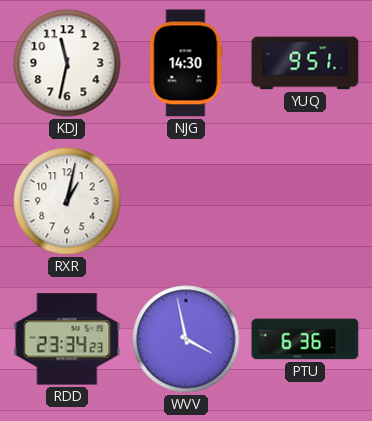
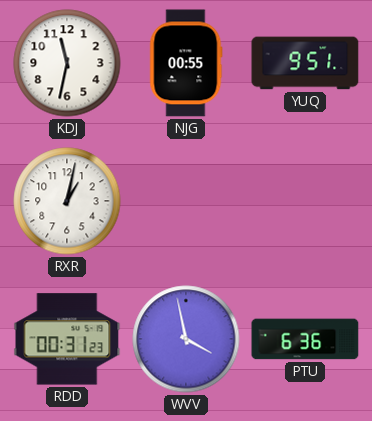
NJG: 14:30 -> 00:55
RDD: 23:34 -> 00:31
